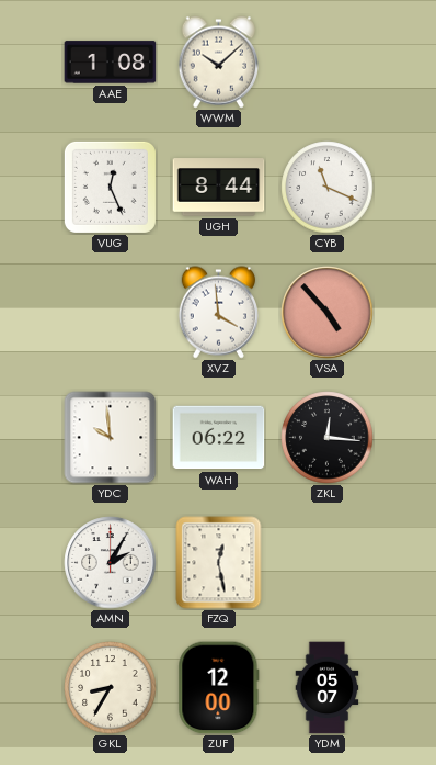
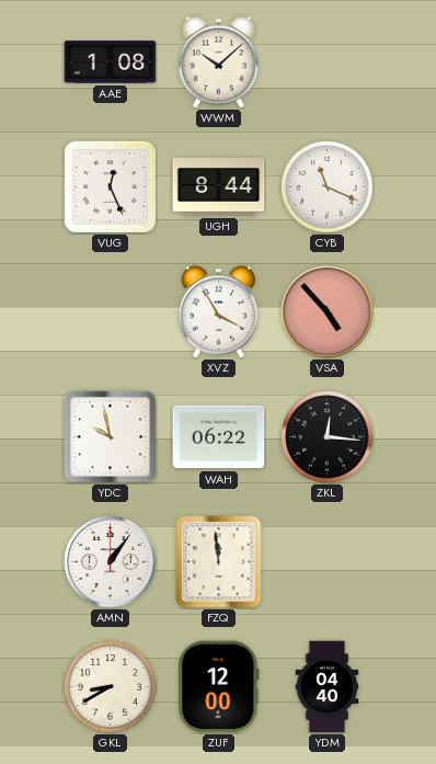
XVZ: 3:59 -> 3:55
YDC: 9:59 -> 9:58
AMN: 2:05 -> 1:06
FZQ: 12:28 -> 11:59
GKL: 8:35 -> 8:40
YDM: 05:07 -> 04:40
